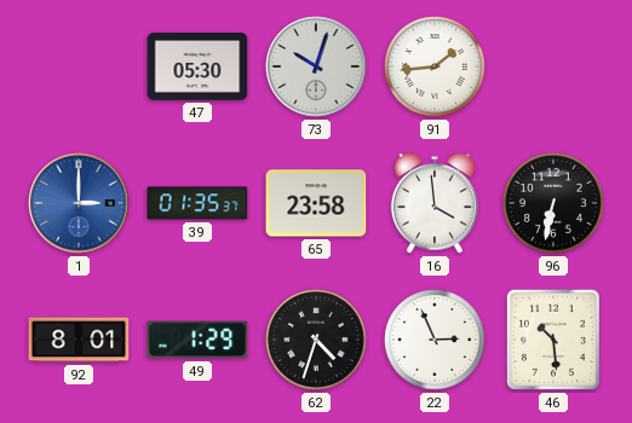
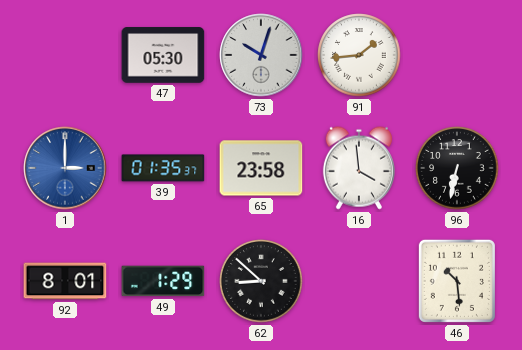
62: 4:33 -> 8:52
22: 2:56 -> none
